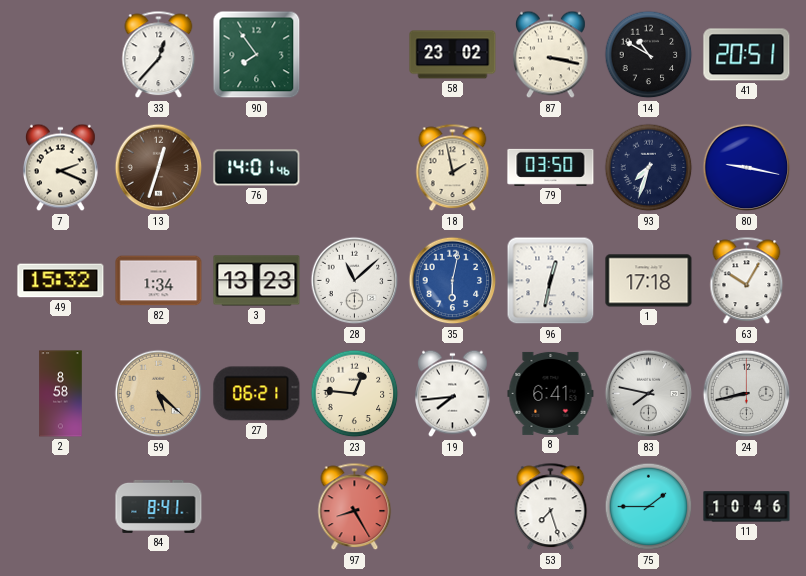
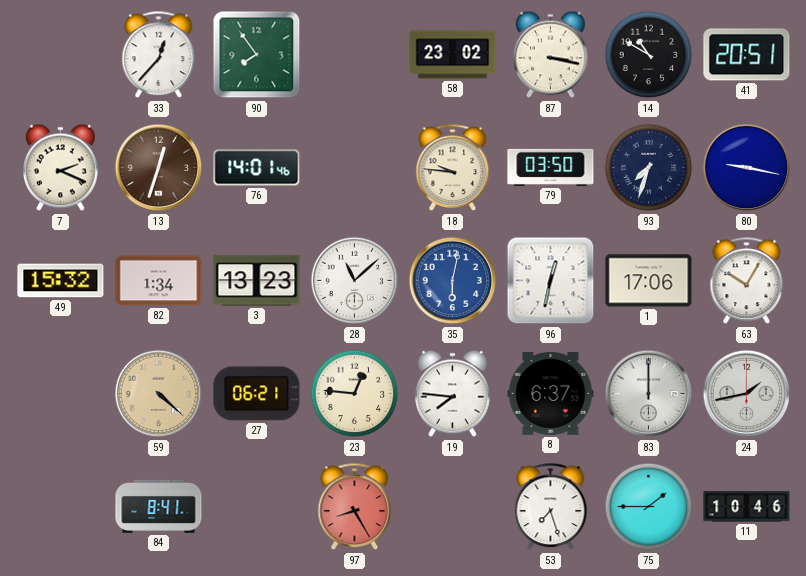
18: 1:58 -> 9:46
1: 17:18 -> 17:06
2: 8:58 -> none
59: 5:22 -> 4:22
19: 7:44 -> 7:46
8: 6:41 -> 6:37
83: 7:47 -> 12:00
24: 8:43 -> 1:43
